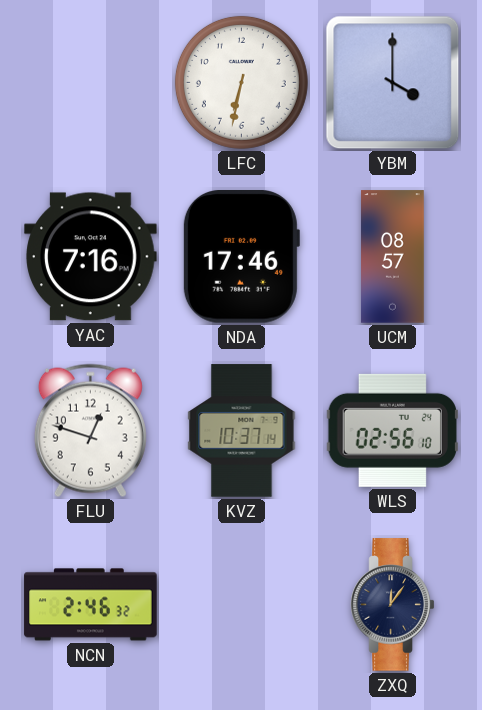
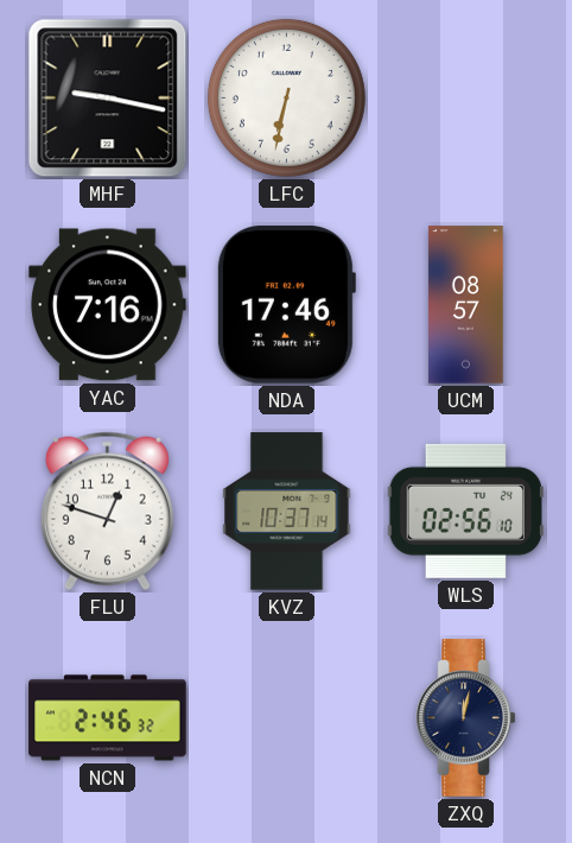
MHF: none -> 9:17
YBM: 4:00 -> none
ZXQ: 12:06 -> 12:02
